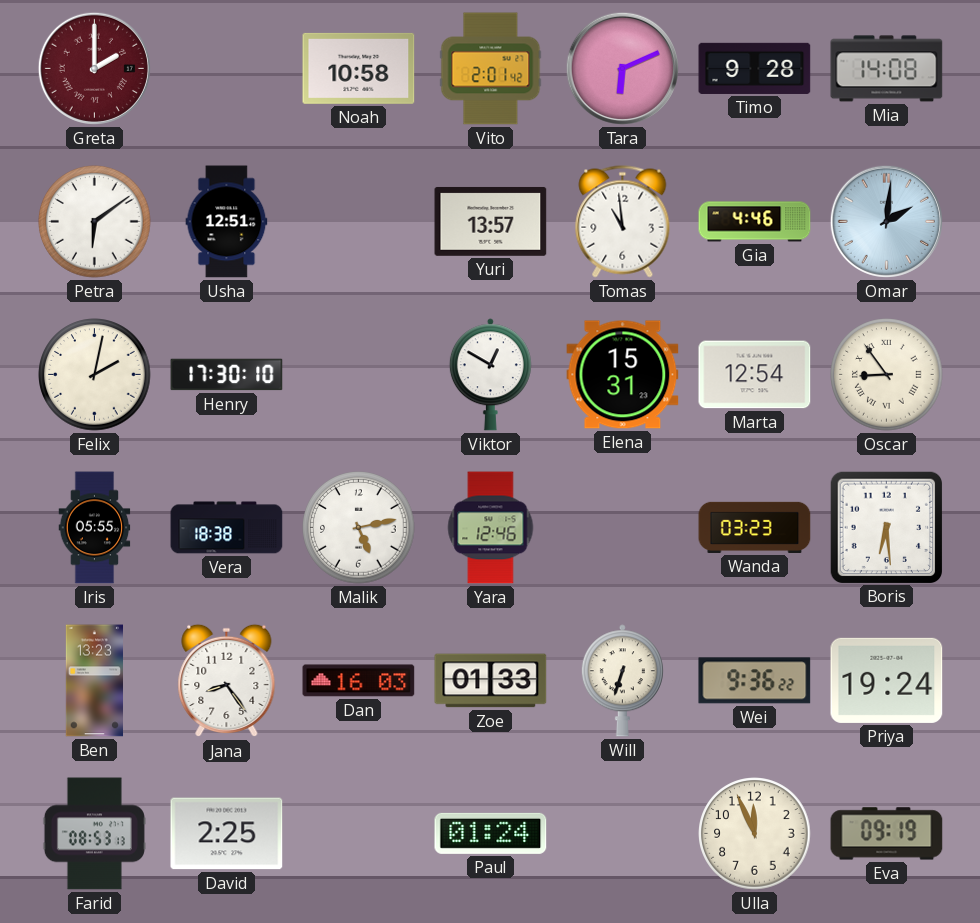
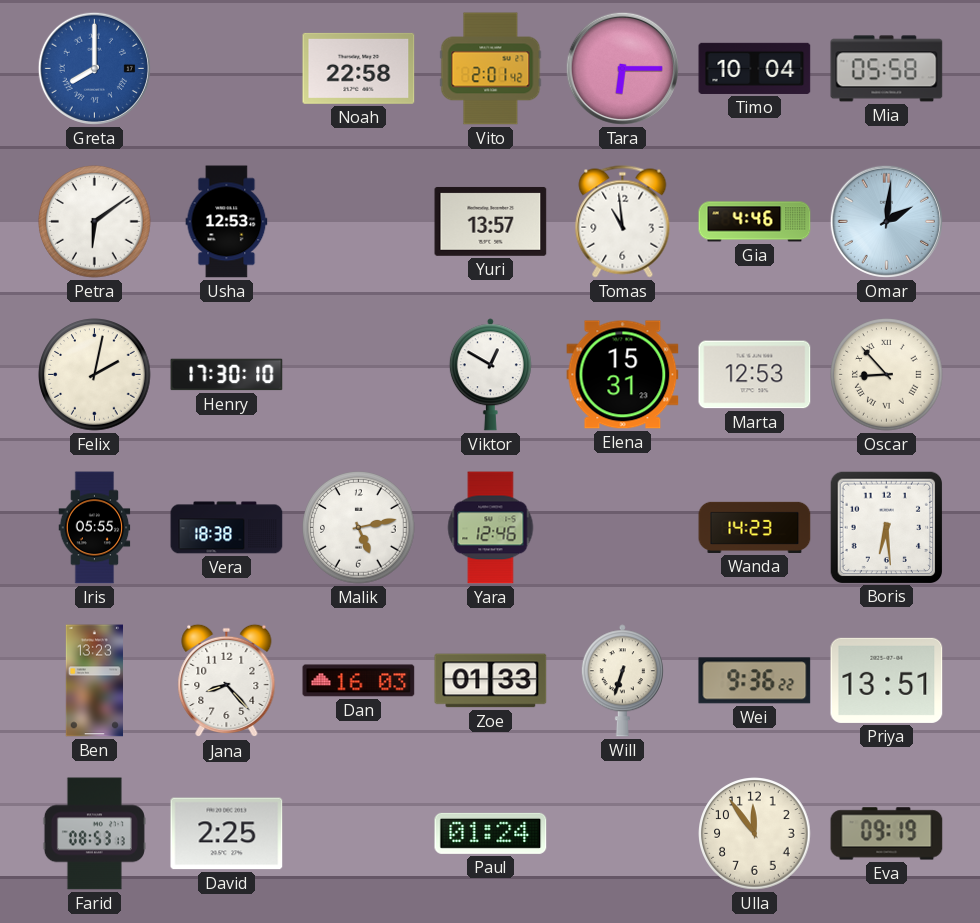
Greta: 2:00 -> 8:00
Greta dial: burgundy -> blue
Noah: 10:58 -> 22:58
Tara: 6:11 -> 6:15
Timo: 9:28 -> 10:04
Mia: 14:08 -> 05:58
Usha: 12:51 -> 12:53
Marta: 12:54 -> 12:53
Oscar: 8:54 -> 8:53
Wanda: 03:23 -> 14:23
Jana: 8:24 -> 8:23
Priya: 19:24 -> 13:51
Ulla: 11:56 -> 11:54
